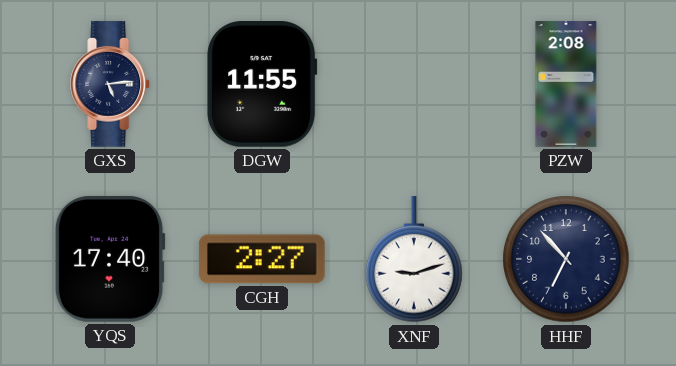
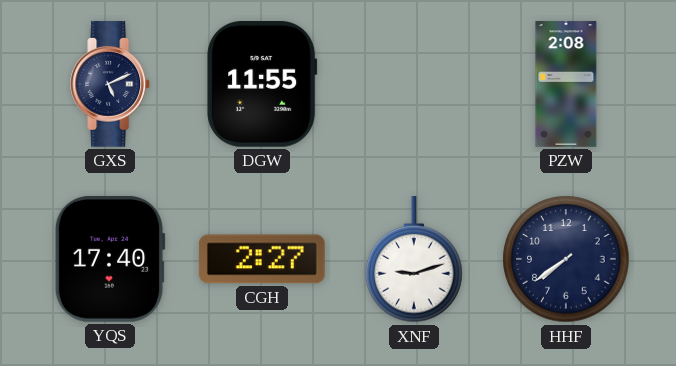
GXS: 5:14 -> 5:11
HHF: 6:53 -> 7:39
